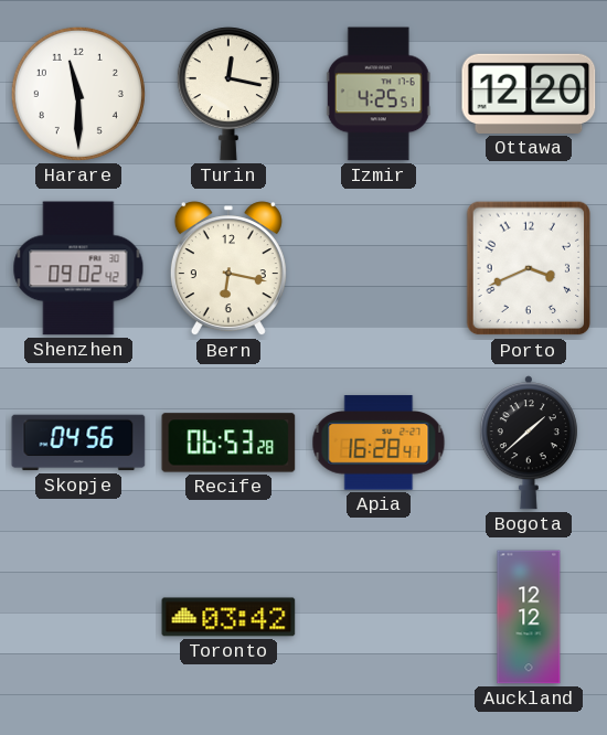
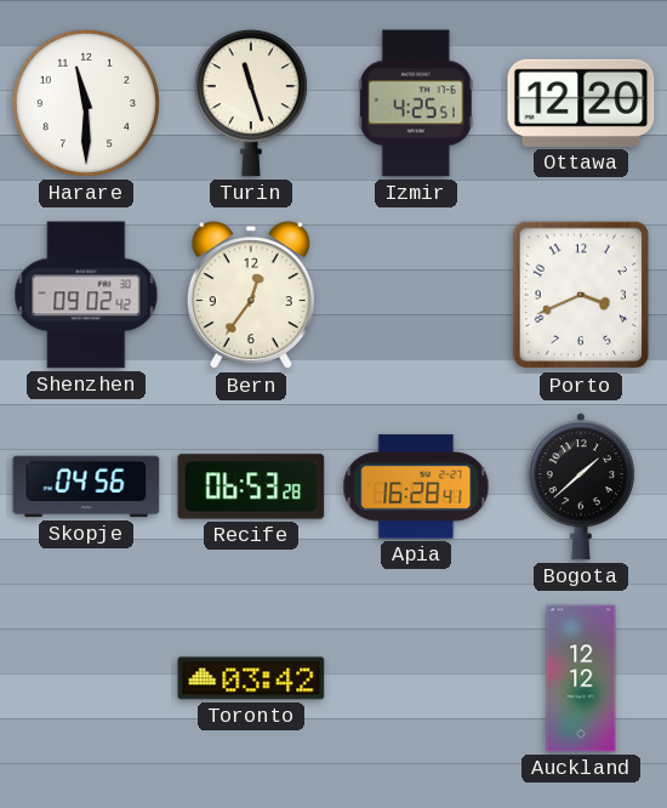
Turin: 12:17 -> 11:27
Bern: 6:17 -> 12:36
